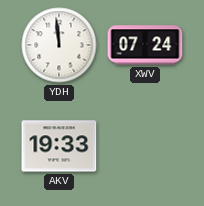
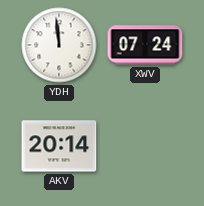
AKV: 19:33 -> 20:14
